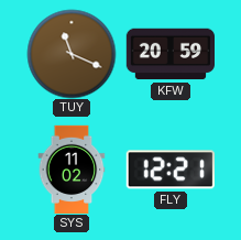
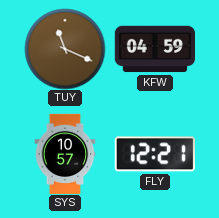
KFW: 20:59 -> 04:59
SYS: 11:02 -> 10:57
